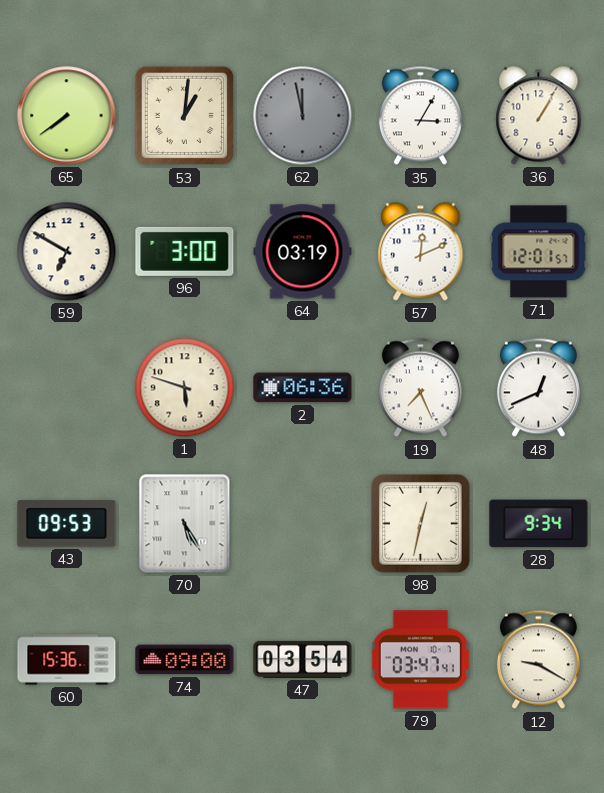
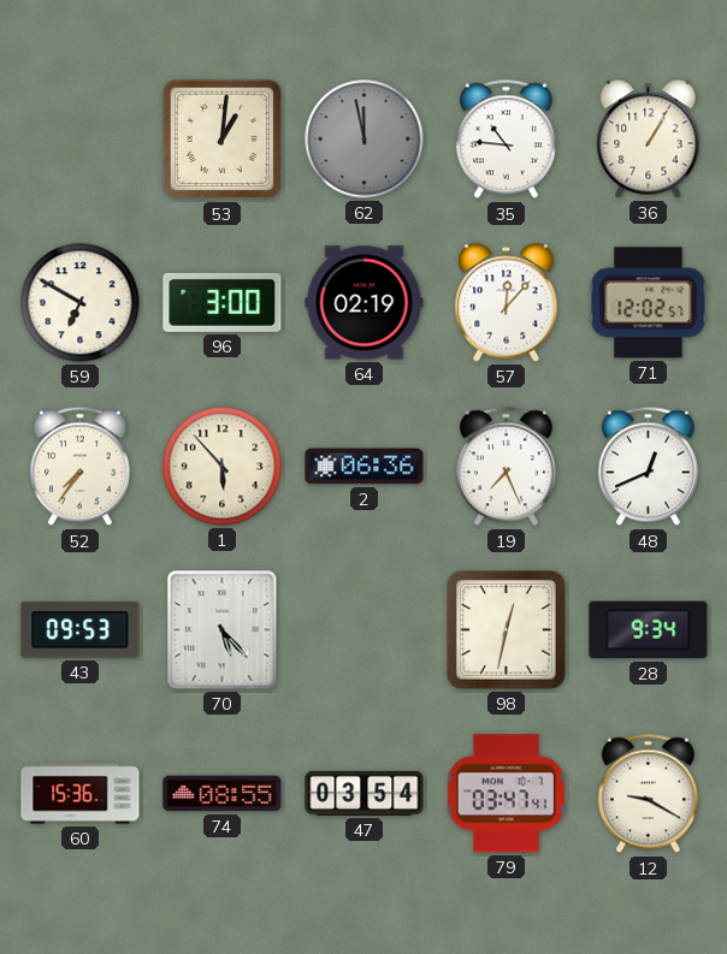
65: 7:39 -> none
35: 3:05 -> 10:46
64: 03:19 -> 02:19
57: 12:11 -> 12:07
71: 12:01 -> 12:02
52: none -> 7:36
1: 5:48 -> 5:53
70: 5:25 -> 5:23
74: 09:00 -> 08:55
